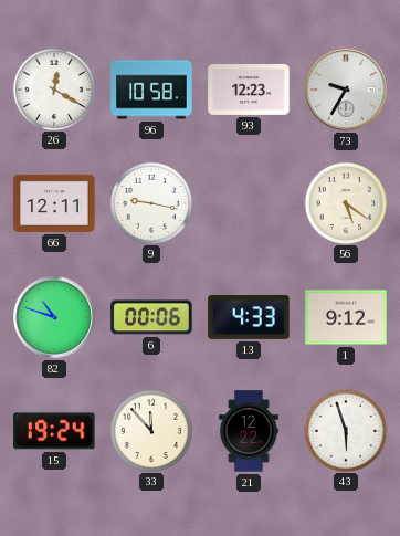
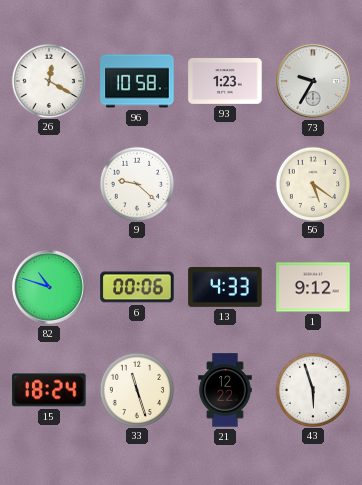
93: 12:23 -> 1:23
66: 12:11 -> none
9: 9:17 -> 9:22
15: 19:24 -> 18:24
33: 11:53 -> 11:27
